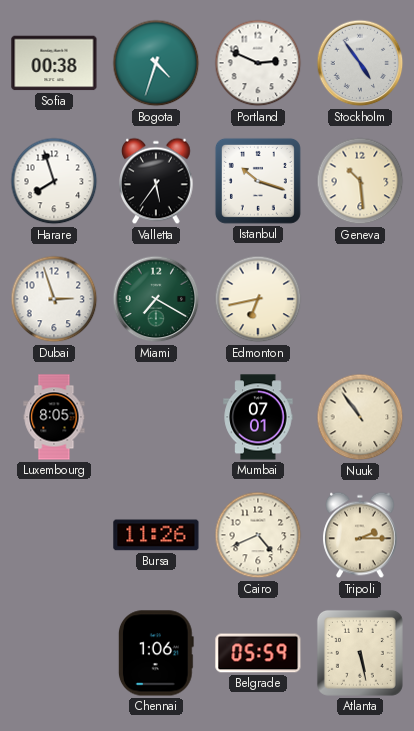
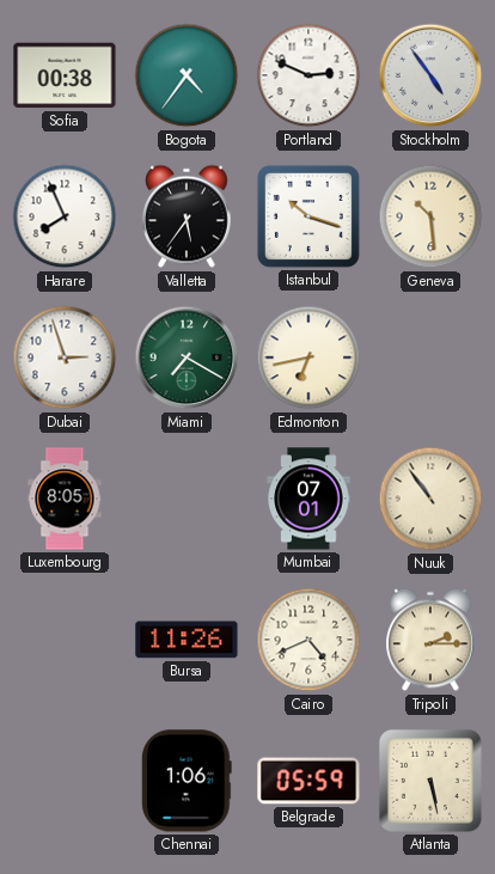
Bogota: 4:33 -> 4:36
Harare: 7:57 -> 7:56
